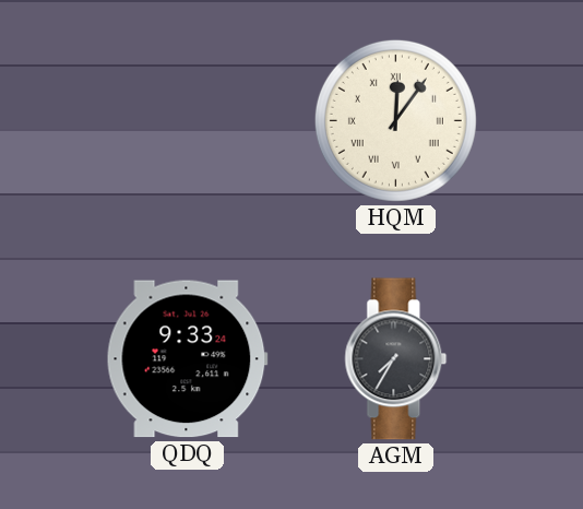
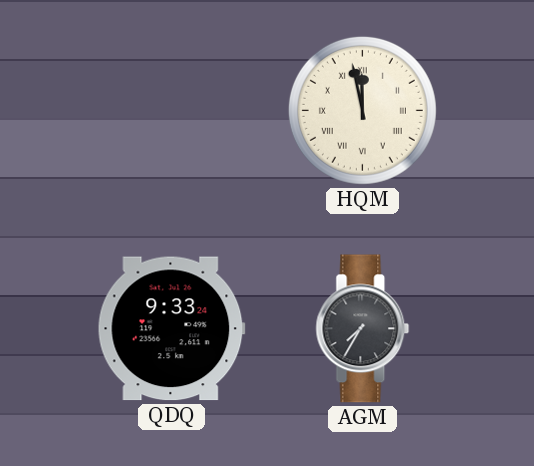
HQM: 12:06 -> 11:58
